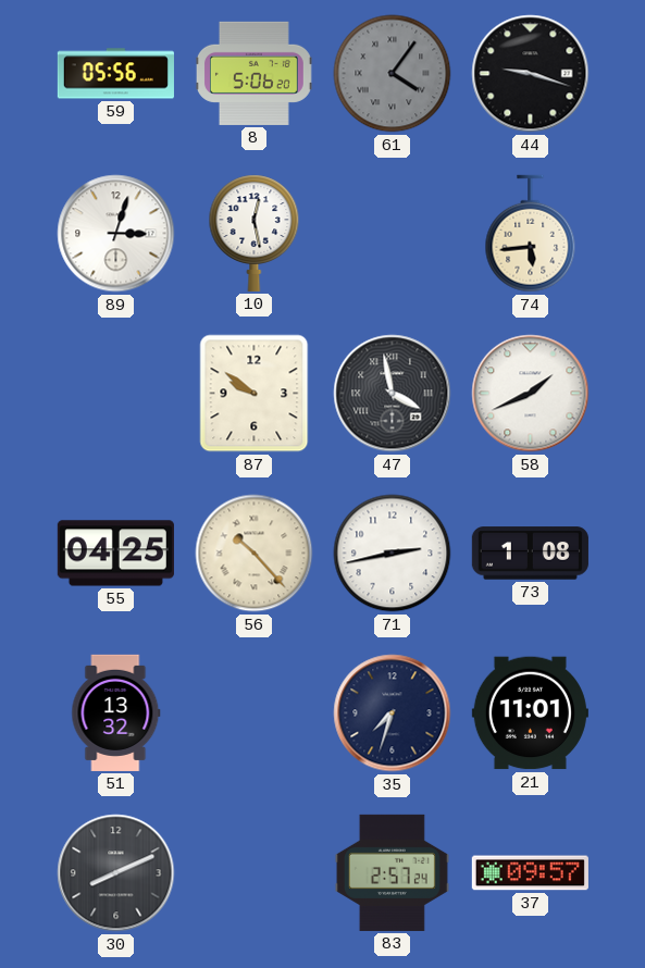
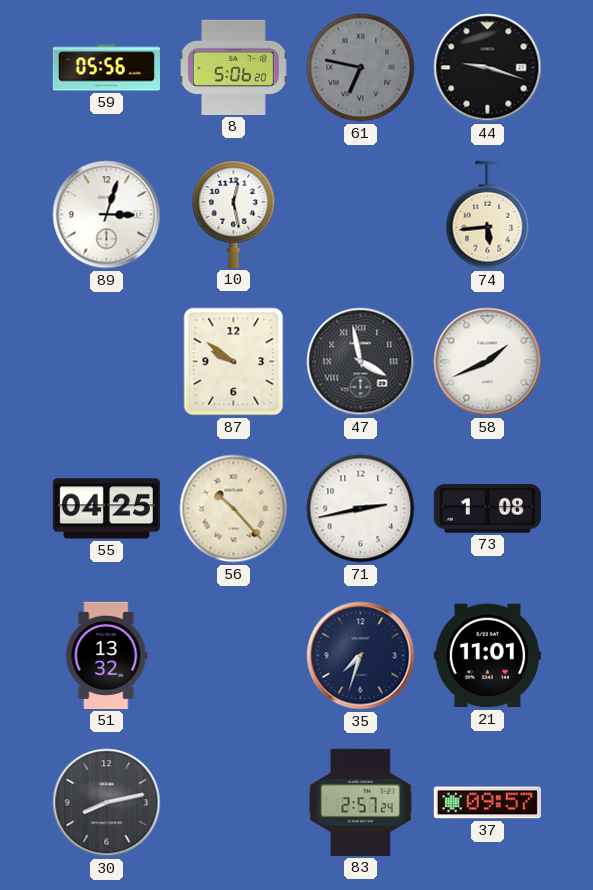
61: 4:06 -> 6:47
30: 8:11 -> 8:13
